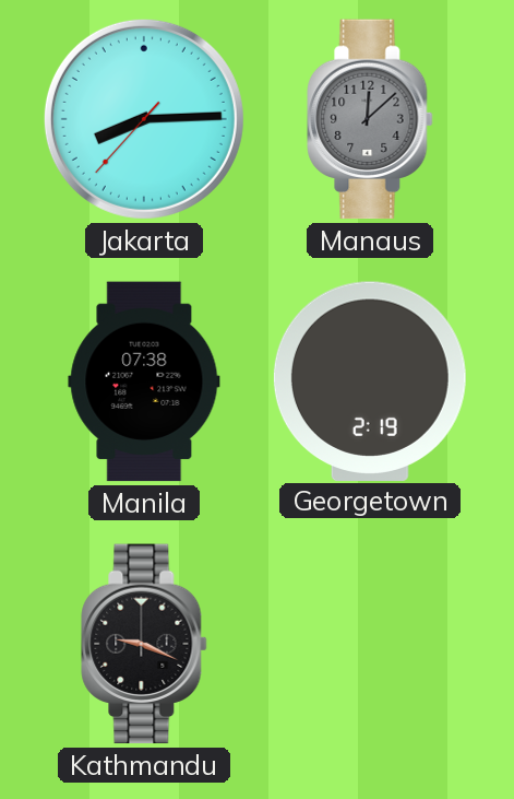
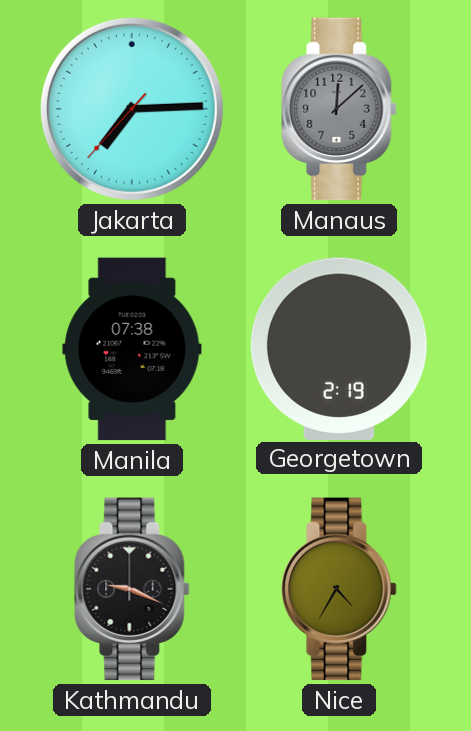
Jakarta: 8:14 -> 7:14
Nice: none -> 4:35
